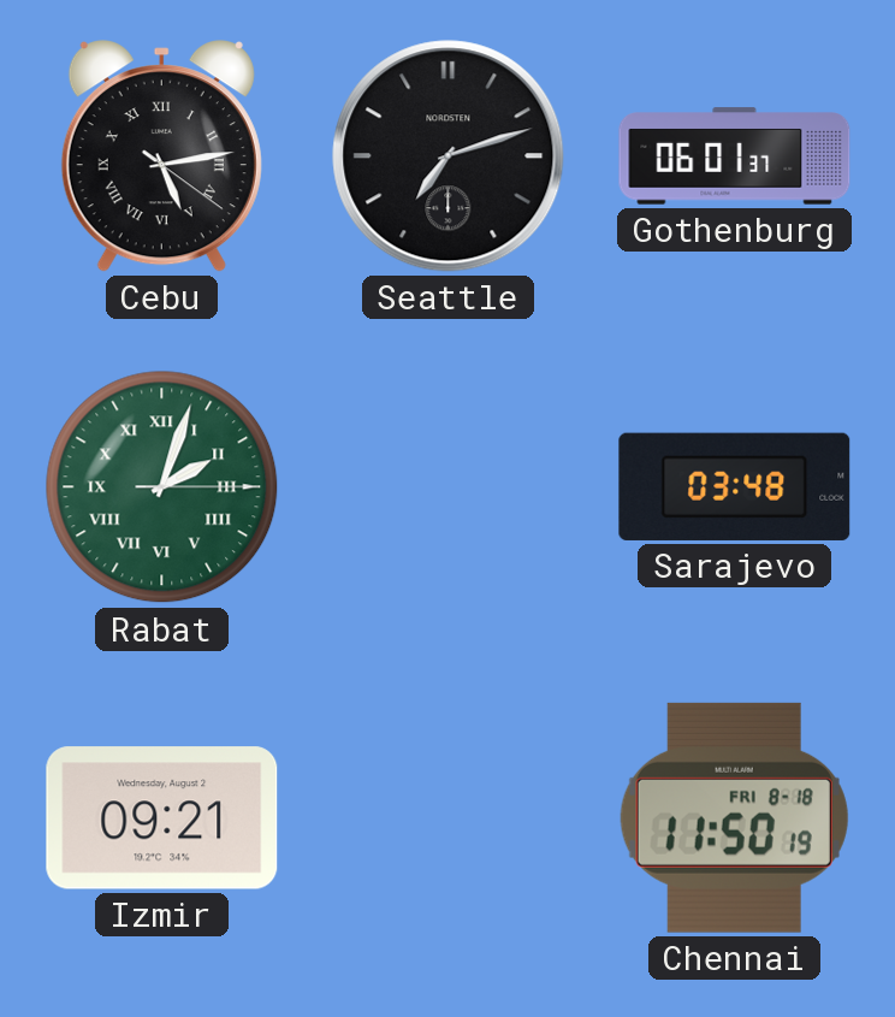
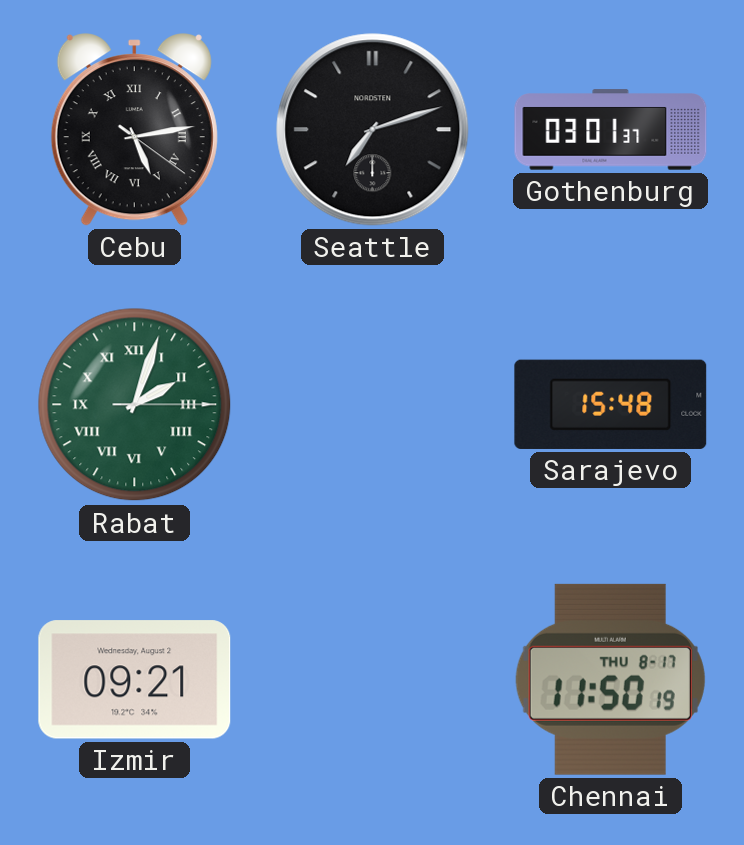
Gothenburg: 06:01 -> 03:01
Sarajevo: 03:48 -> 15:48
Chennai date: FRI 8-18 -> THU 8-17
